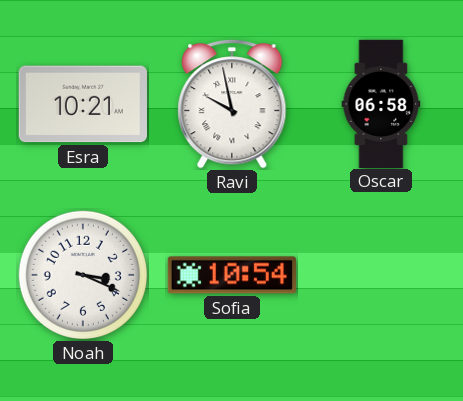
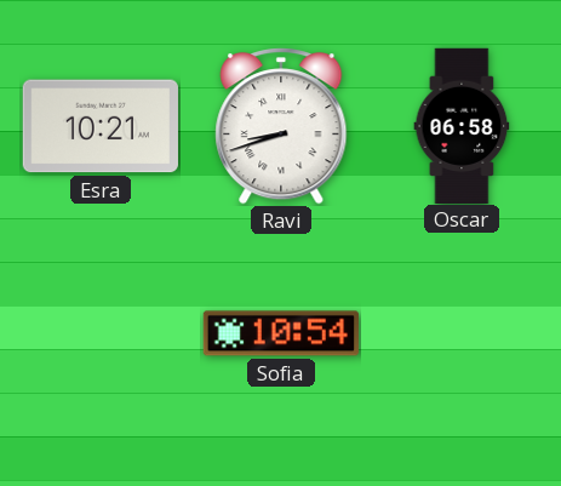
Ravi: 9:58 -> 8:42
Noah: 3:19 -> none
